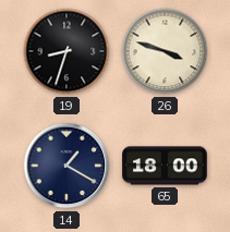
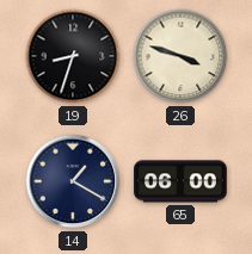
65: 18:00 -> 06:00
